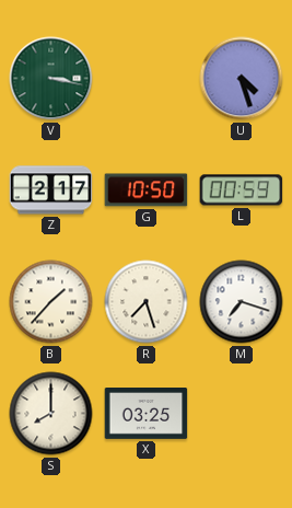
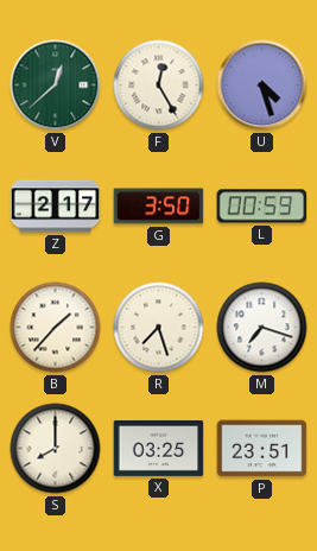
V: 3:17 -> 12:38
F: none -> 12:25
G: 10:50 -> 3:50
P: none -> 23:51
